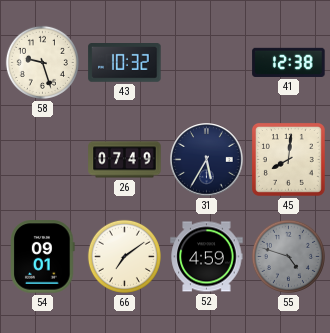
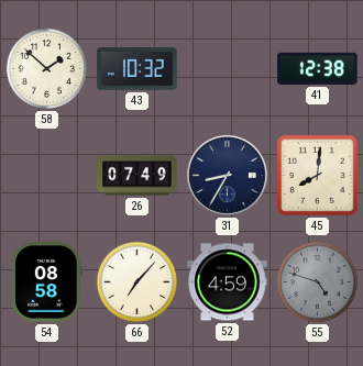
58: 9:27 -> 1:52
31: 5:35 -> 8:35
54: 09:01 -> 08:58
66: 7:09 -> 7:07
